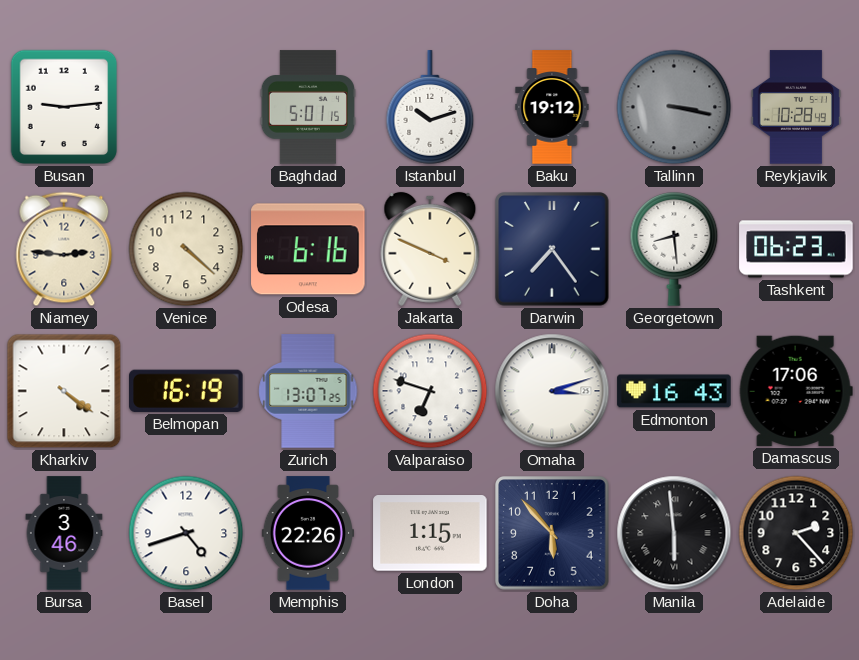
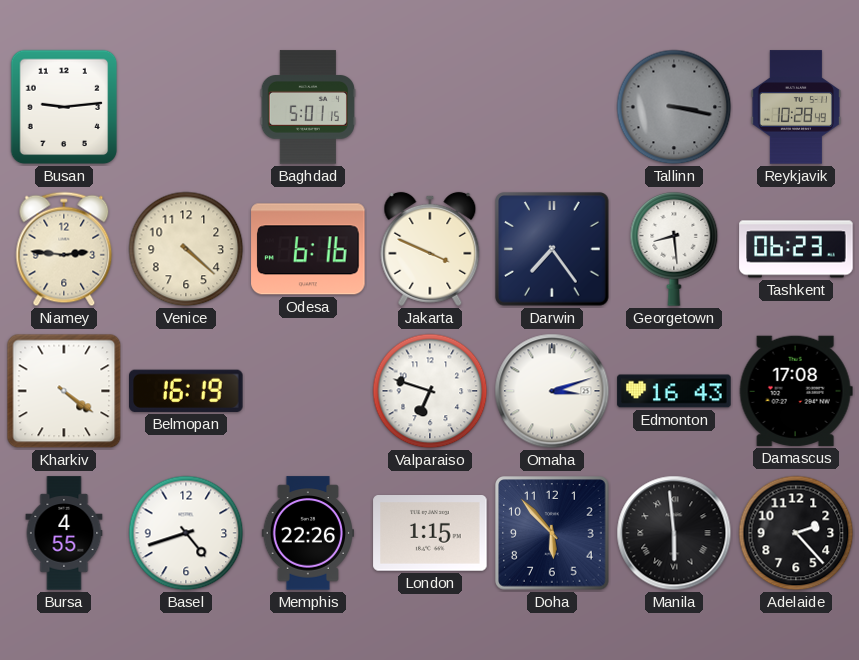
Istanbul: 10:12 -> none
Baku: 19:12 -> none
Zurich: 13:07 -> none
Damascus: 17:06 -> 17:08
Bursa: 3:46 -> 4:55
